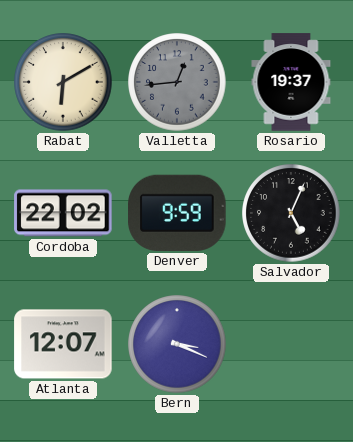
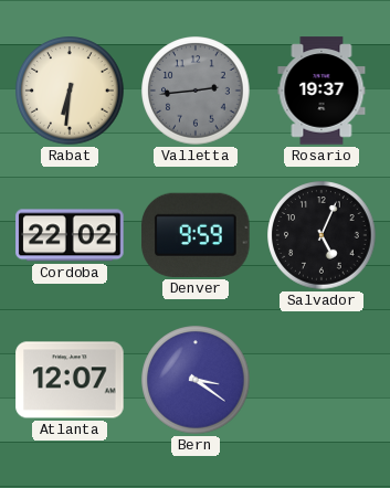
Rabat: 6:10 -> 6:31
Valletta: 12:44 -> 2:44
Bern: 3:19 -> 3:21
